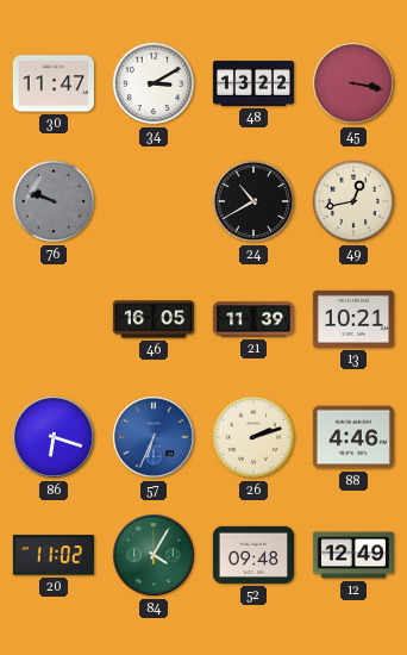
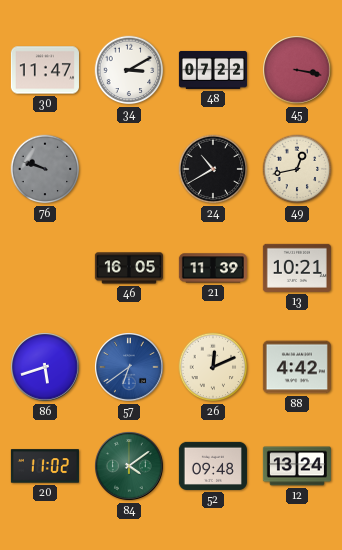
48: 13:22 -> 07:22
86: 6:18 -> 5:42
57: 6:34 -> 6:39
26: 2:12 -> 12:11
88: 4:46 -> 4:42
84: 4:05 -> 4:09
12: 12:49 -> 13:24
